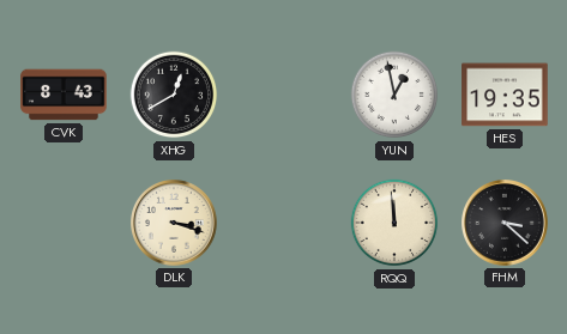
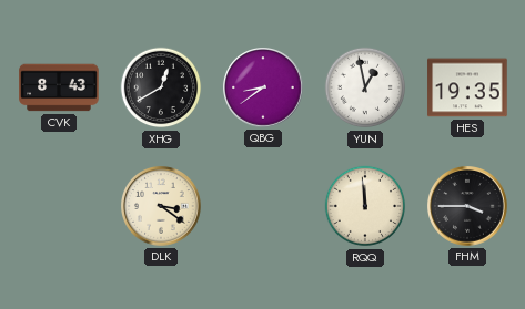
QBG: none -> 8:39
DLK: 3:18 -> 3:21
FHM: 3:22 -> 3:45
